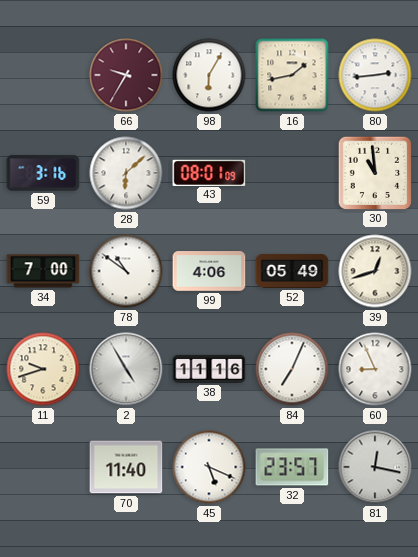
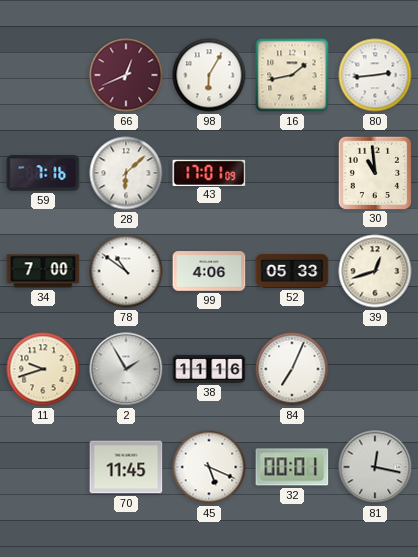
66: 9:35 -> 12:41
59: 3:16 -> 7:16
43: 08:01 -> 17:01
52: 05:49 -> 05:33
2: 4:55 -> 1:55
60: 8:56 -> none
70: 11:40 -> 11:45
32: 23:57 -> 00:01
